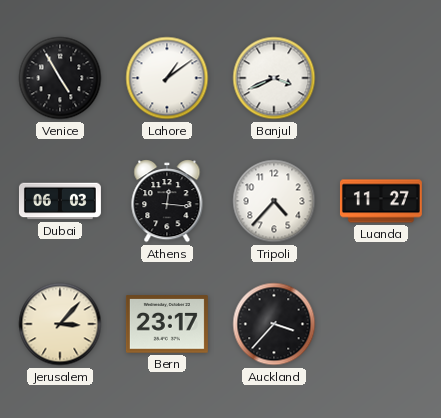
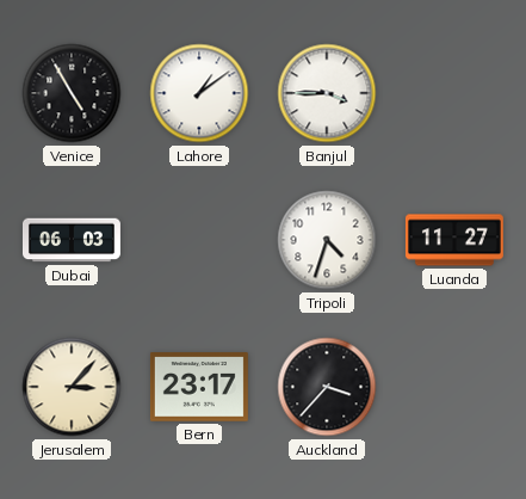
Banjul: 3:41 -> 3:45
Athens: 12:16 -> none
Tripoli: 4:37 -> 4:33
